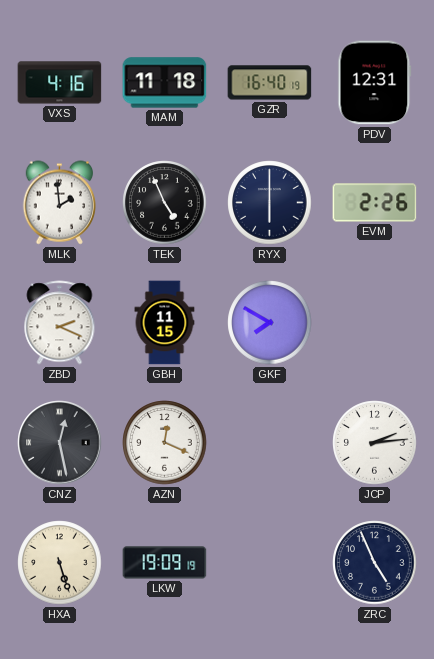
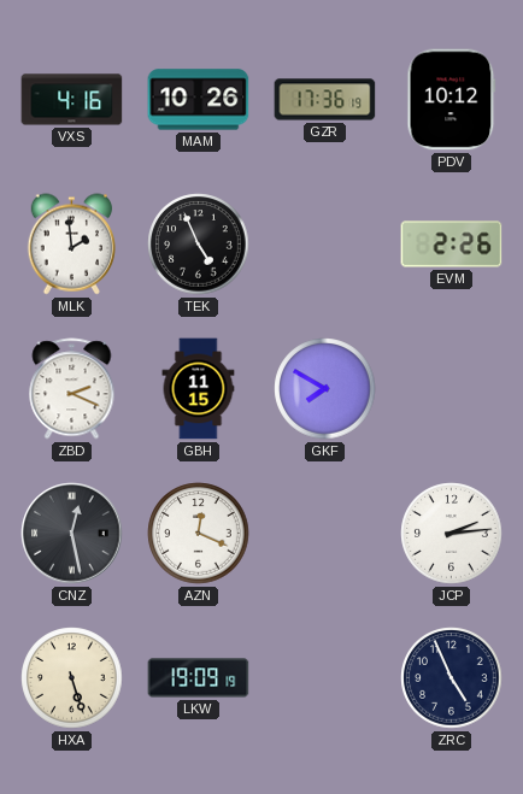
MAM: 11:18 -> 10:26
GZR: 16:40 -> 17:36
PDV: 12:31 -> 10:12
RYX: 6:00 -> none
